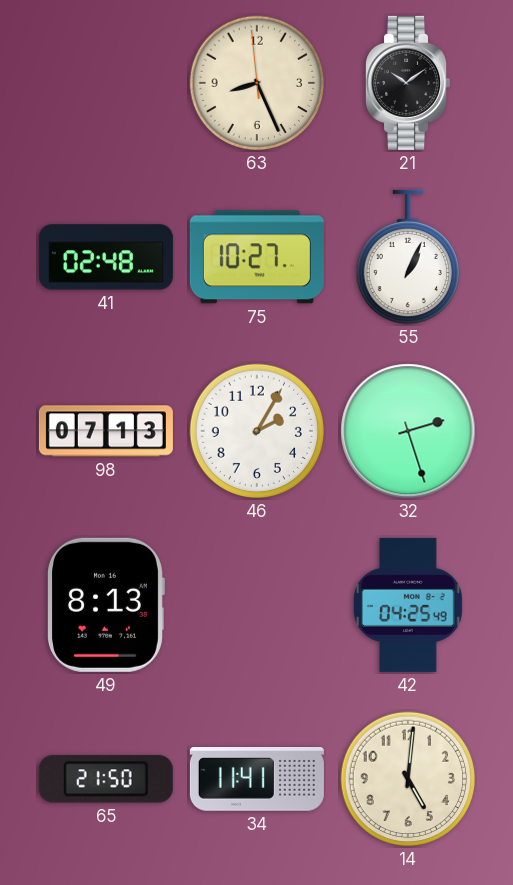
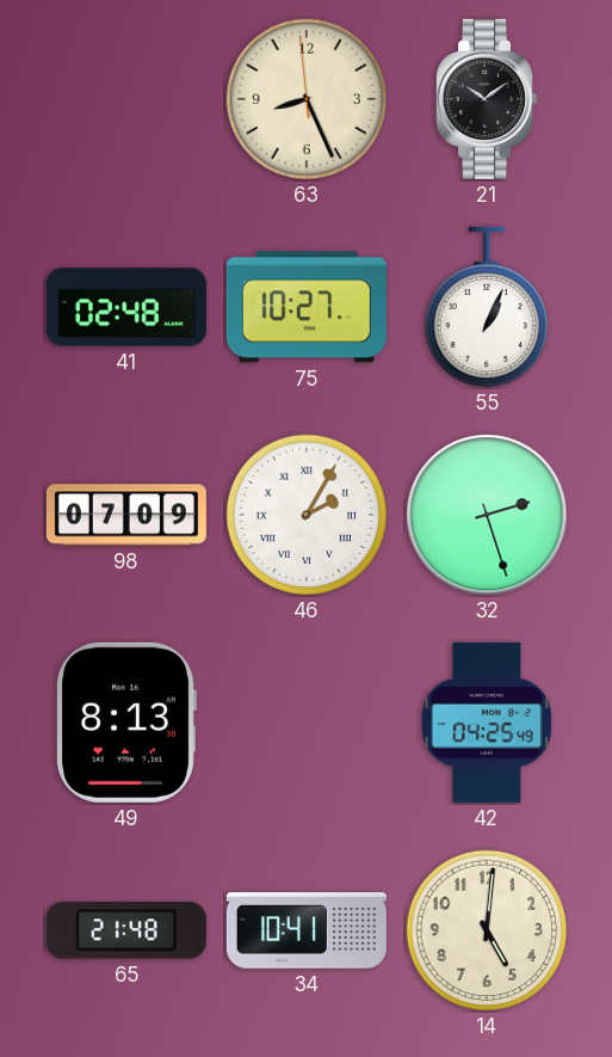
98: 07:13 -> 07:09
46 numerals: Arabic -> Roman
65: 21:50 -> 21:48
34: 11:41 -> 10:41
